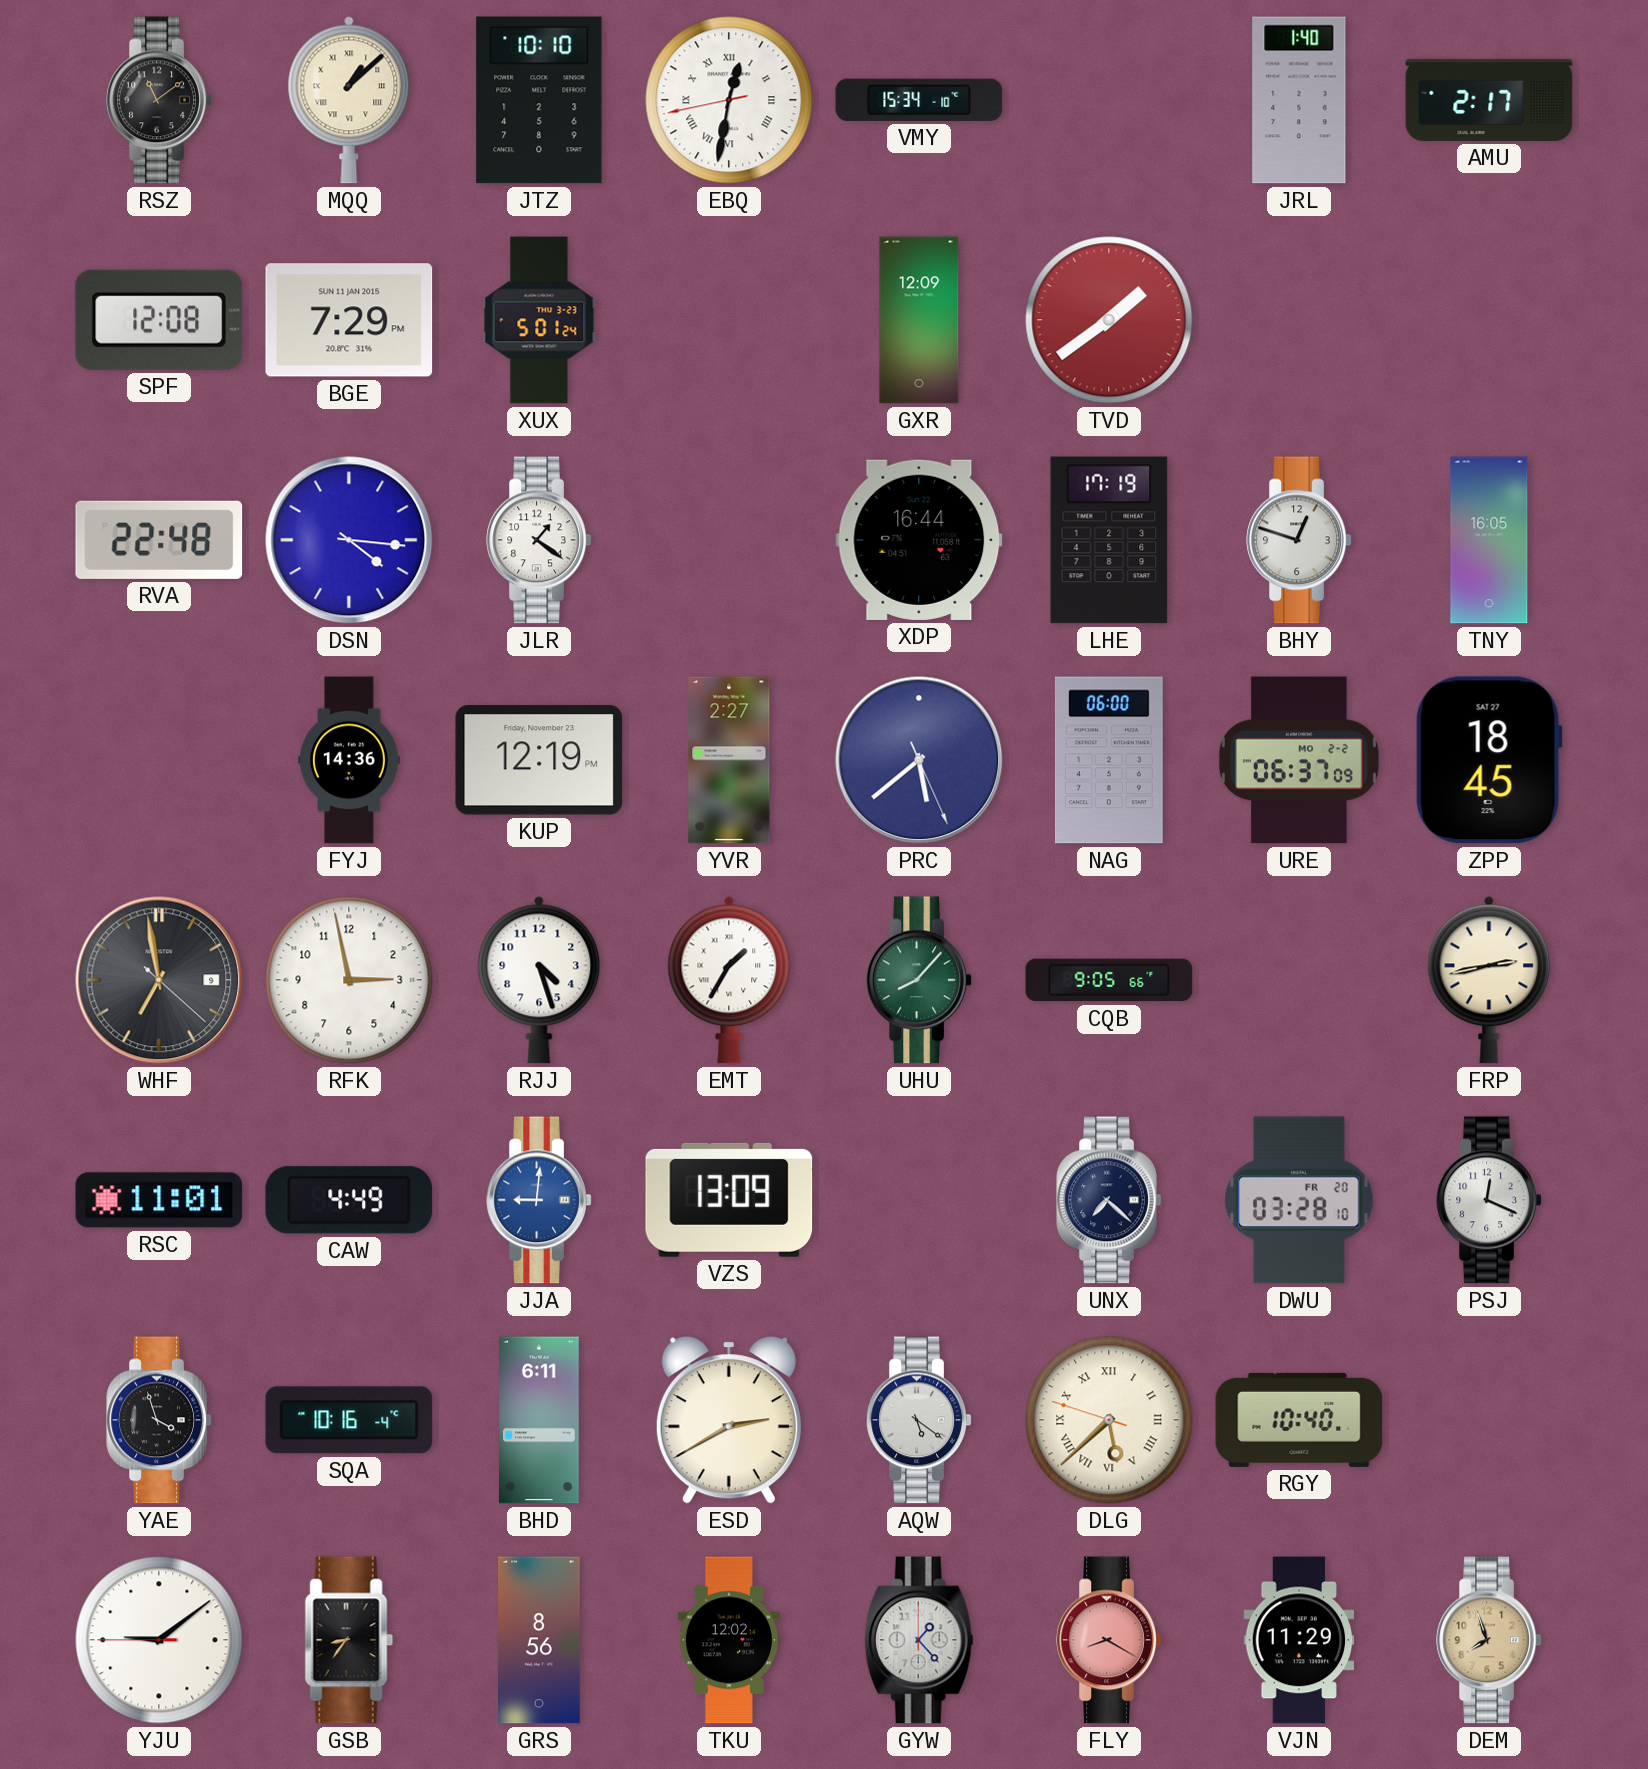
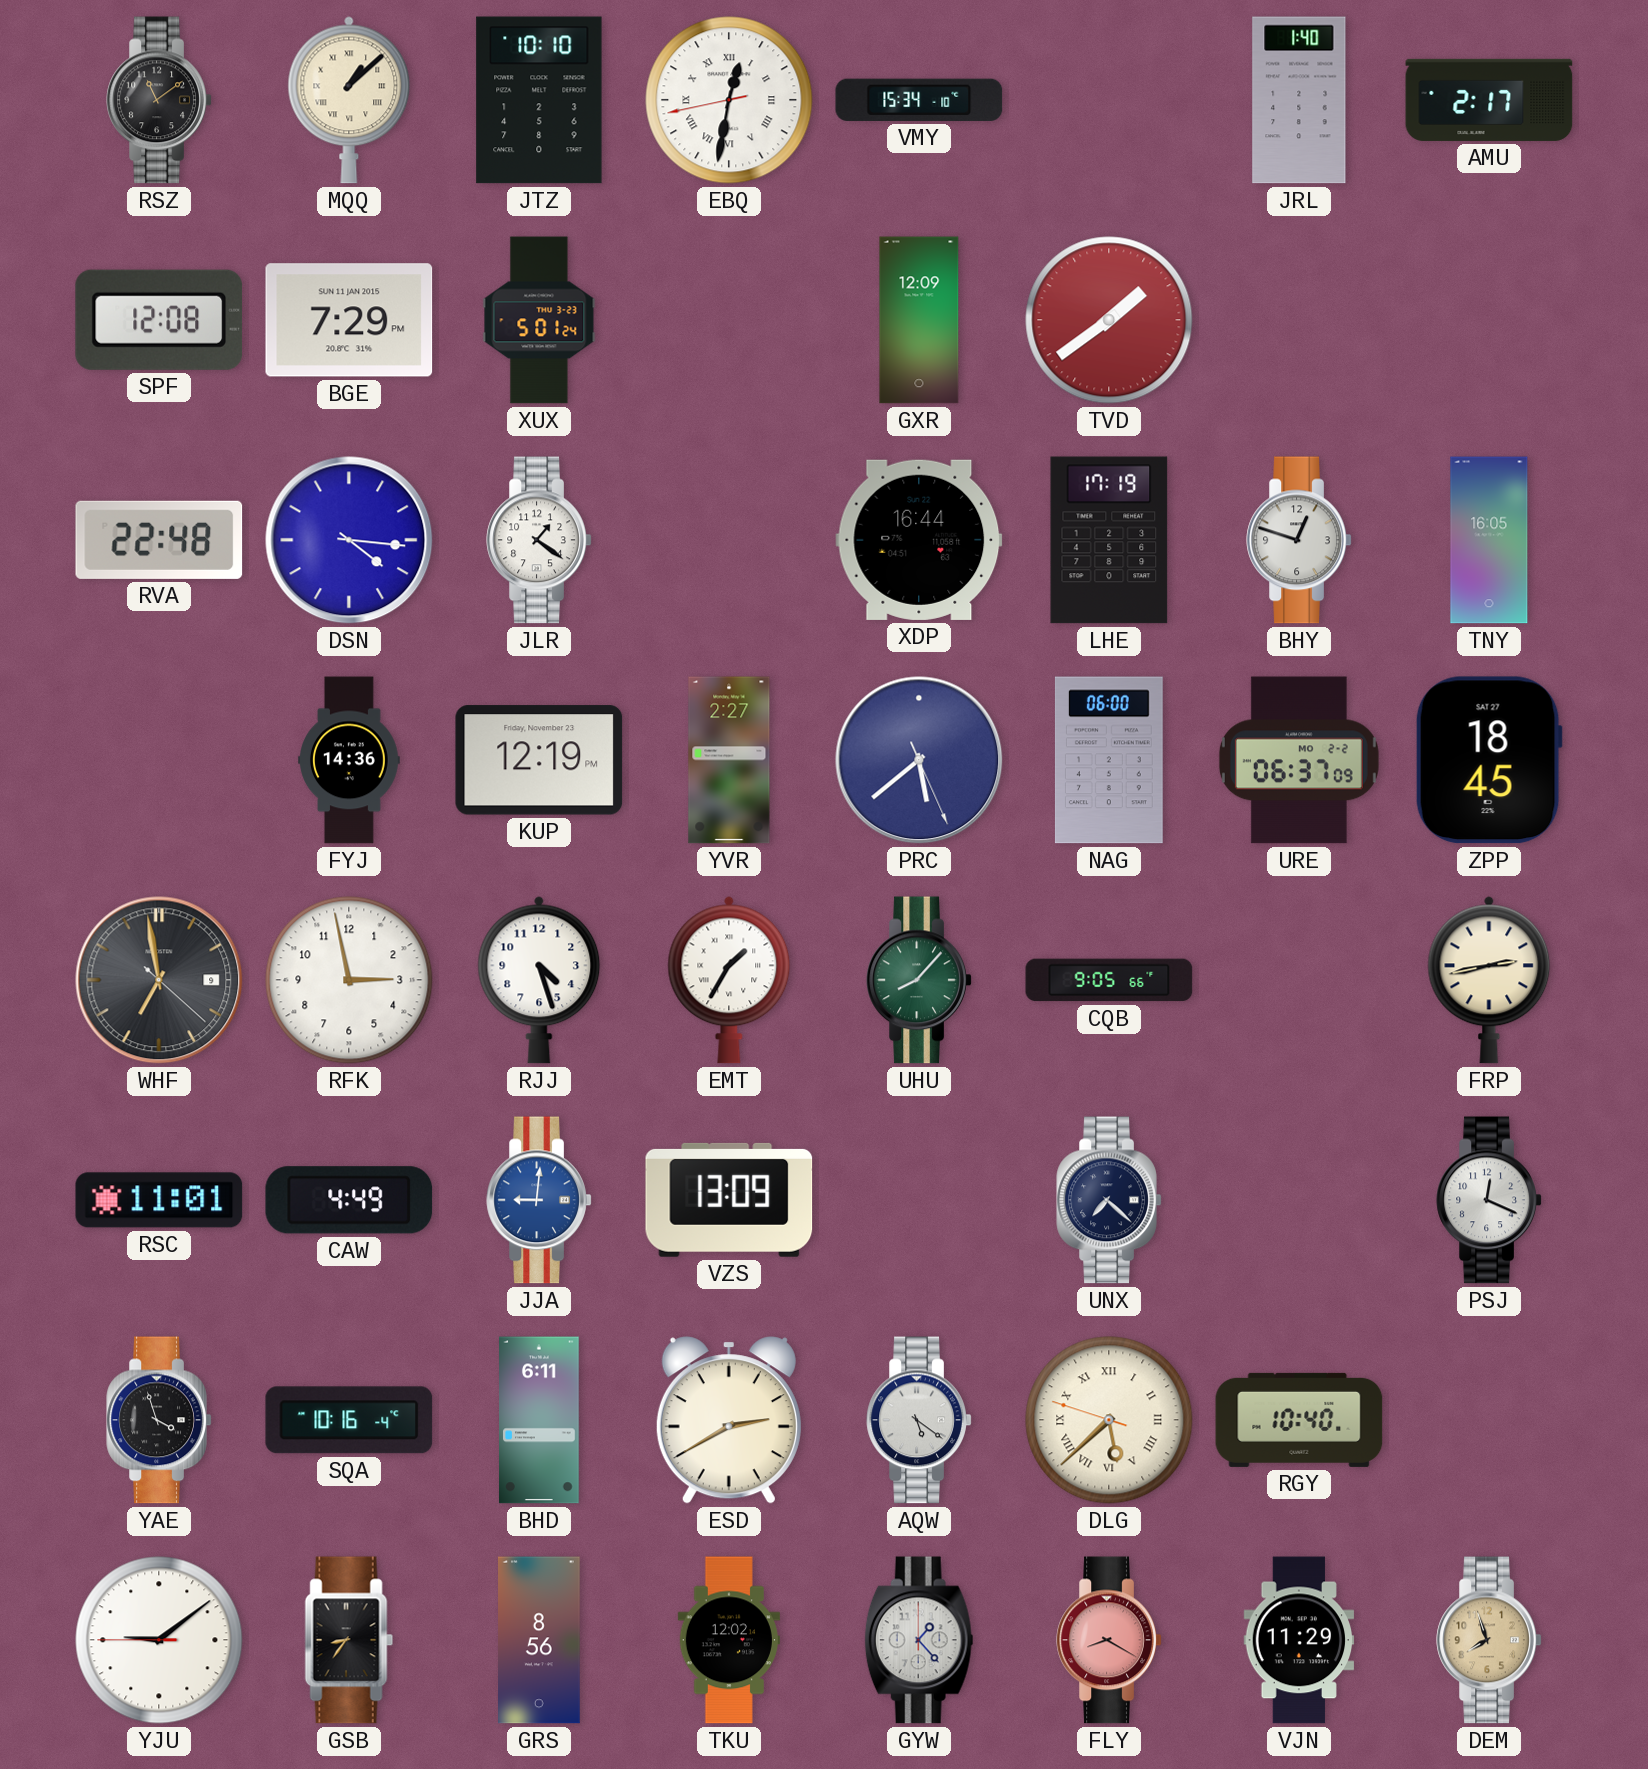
DWU: 03:28 -> none
